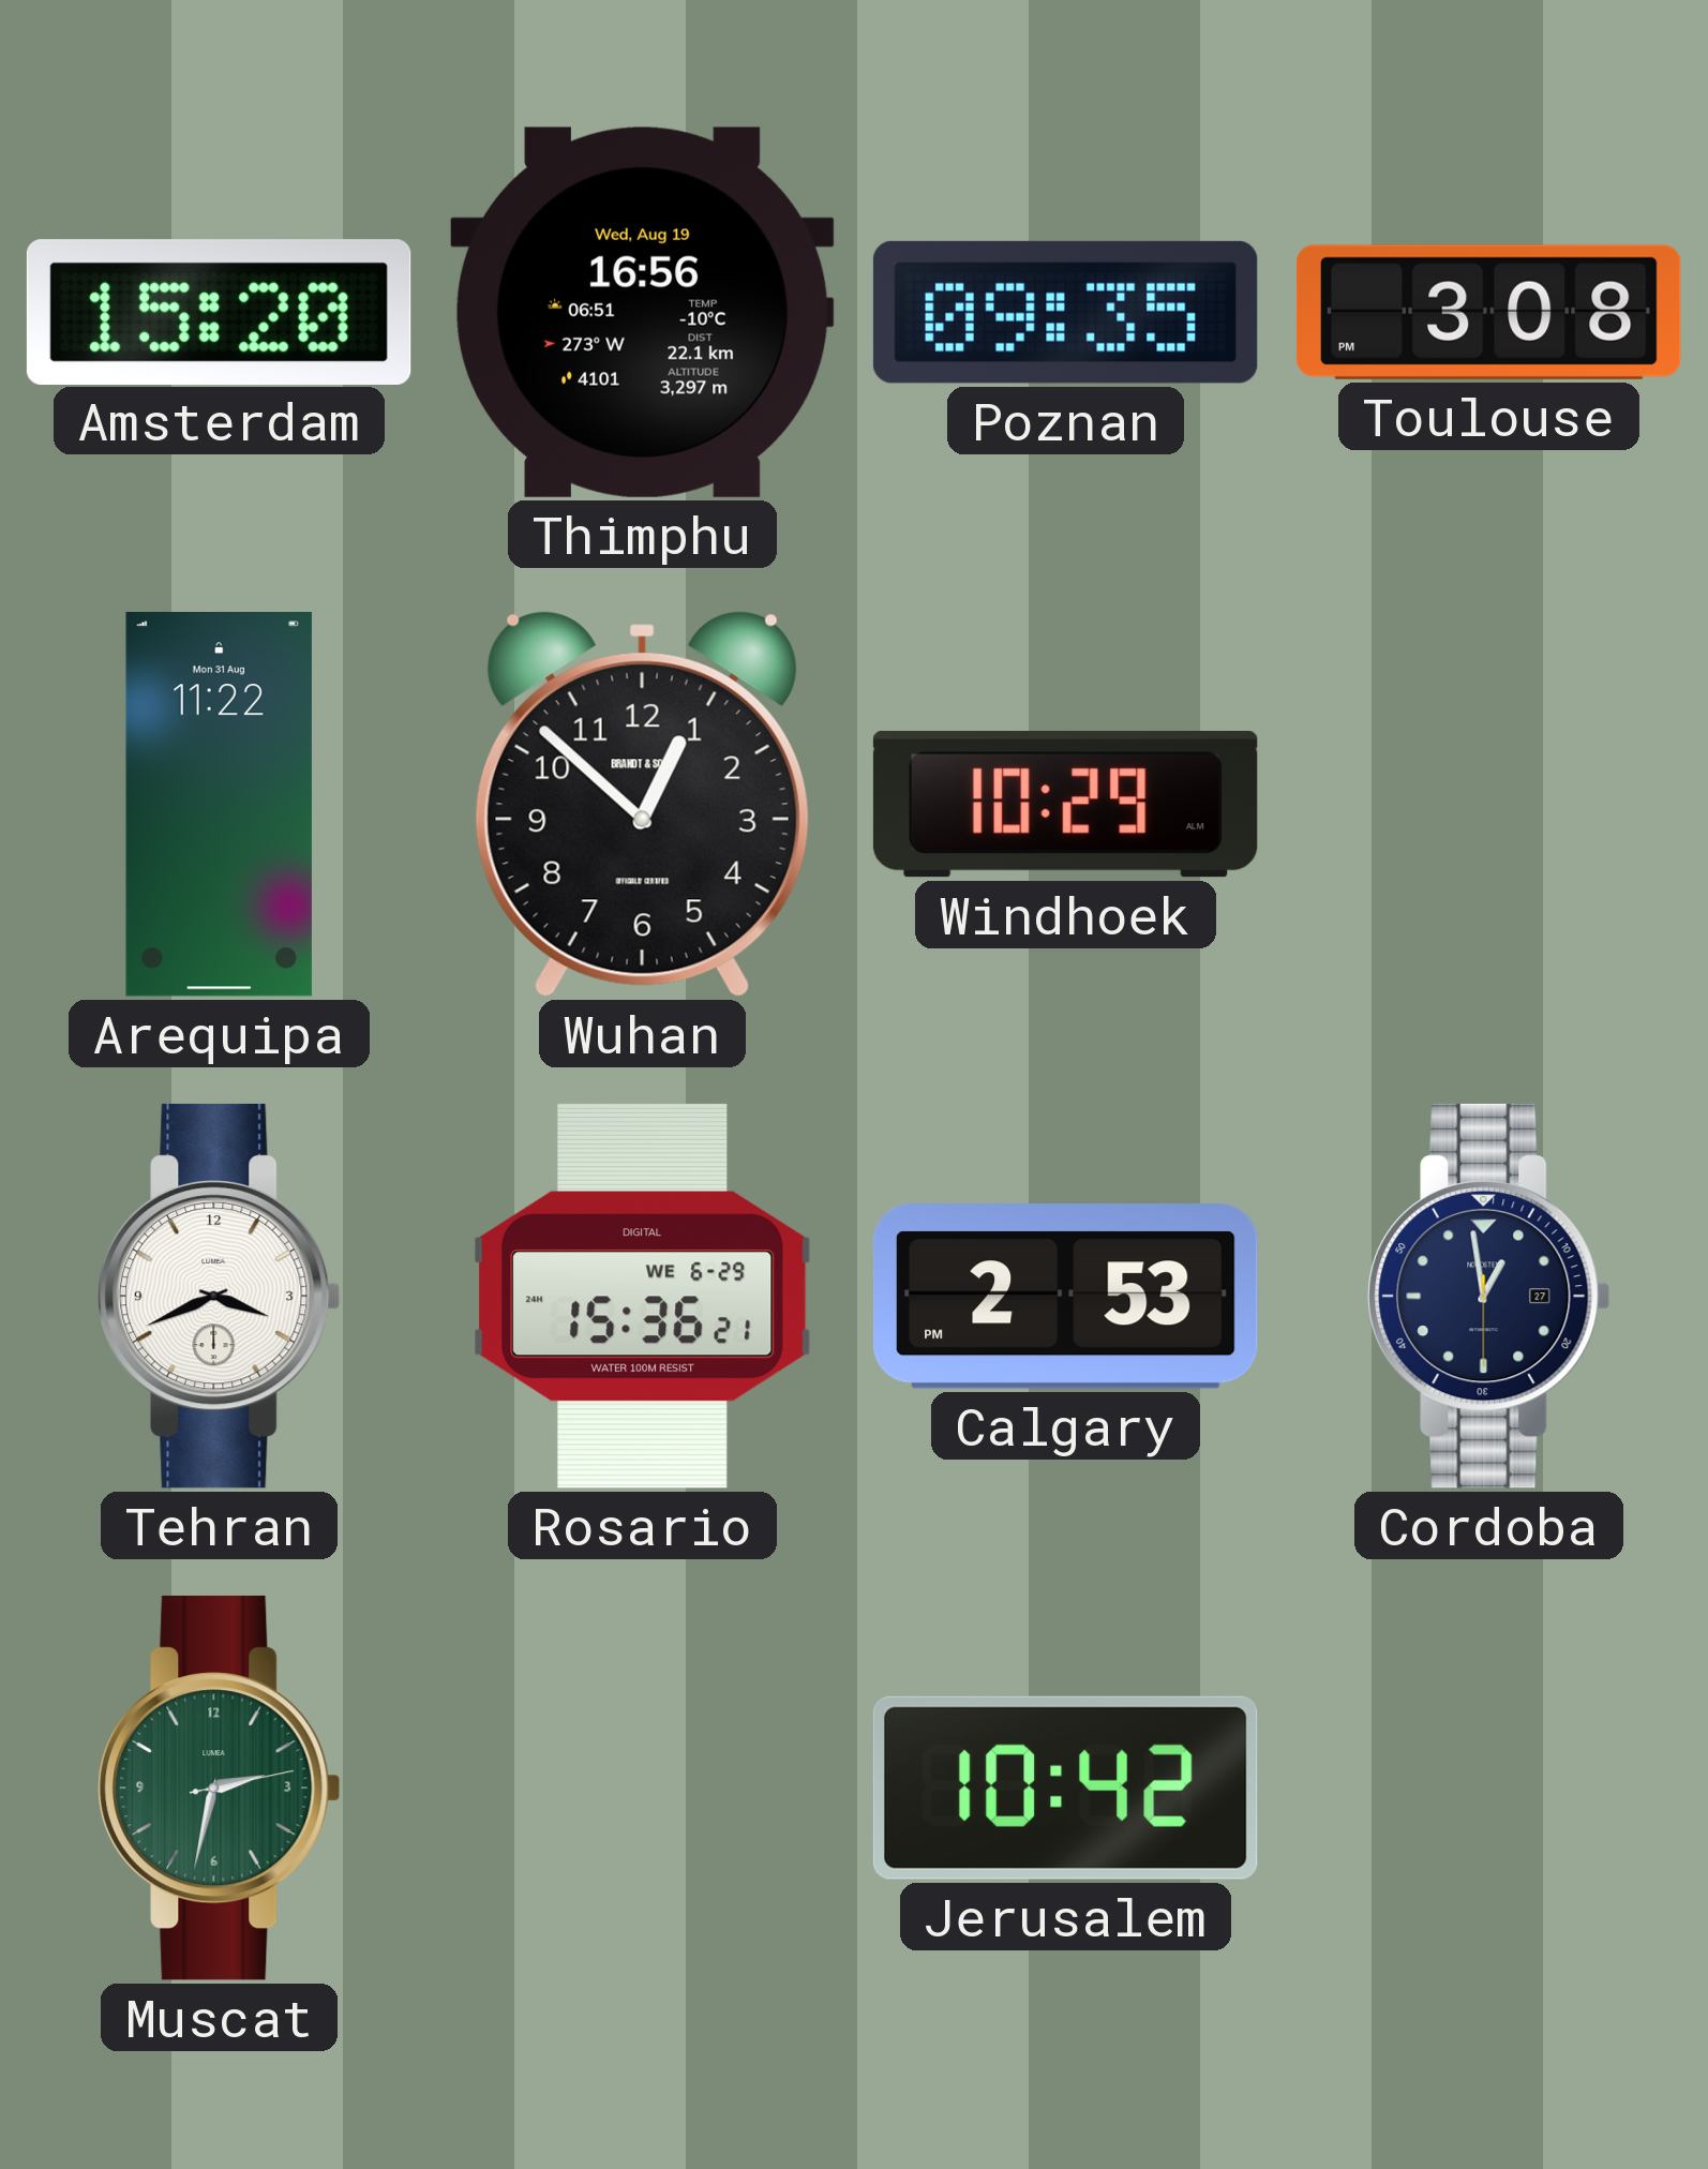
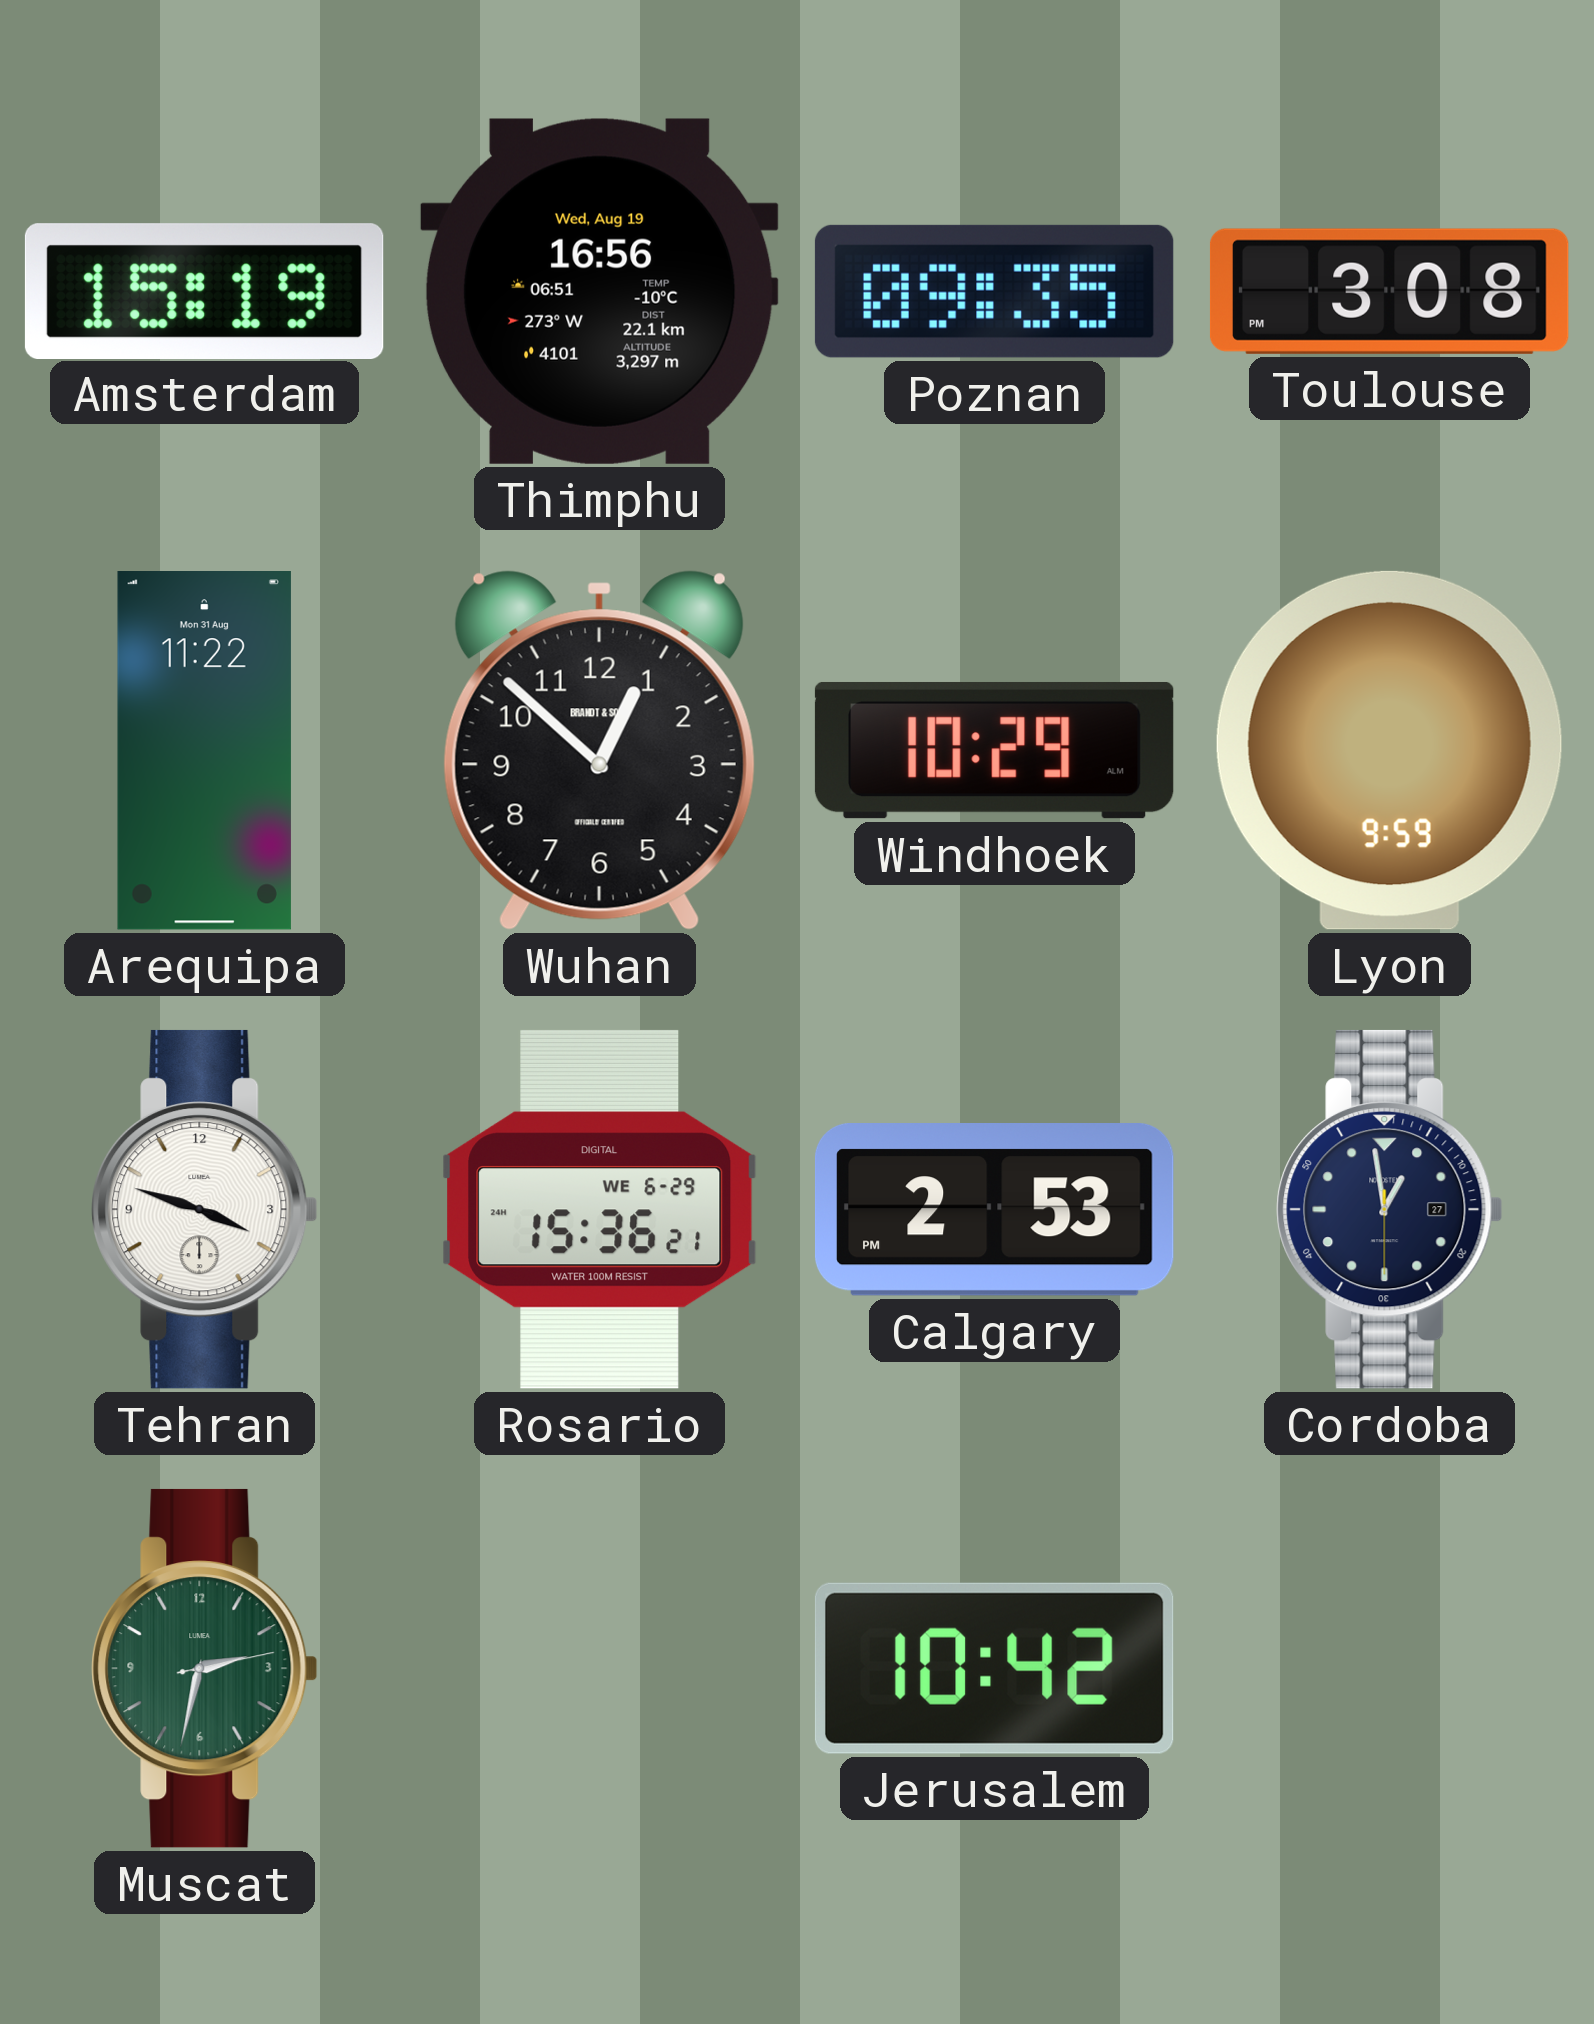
Amsterdam: 15:20 -> 15:19
Lyon: none -> 9:59
Tehran: 3:41 -> 3:48
